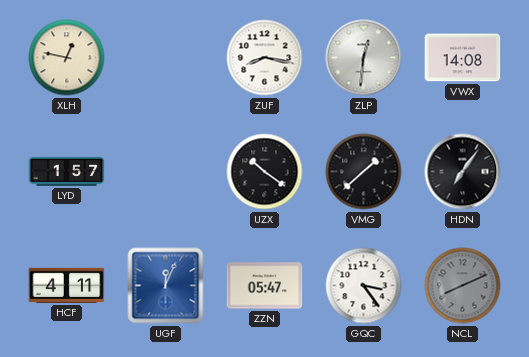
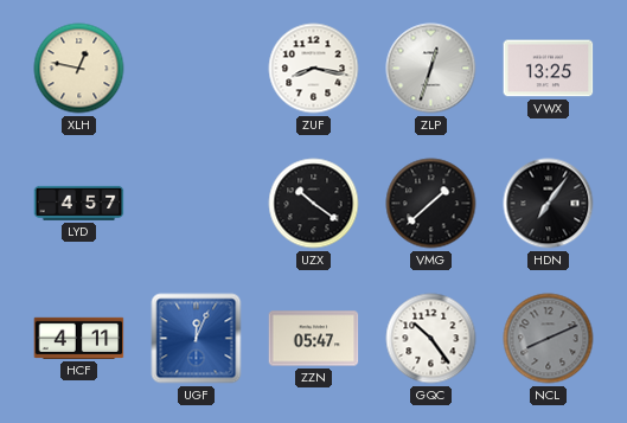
ZLP: 12:31 -> 12:33
VWX: 14:08 -> 13:25
LYD: 1:57 -> 4:57
GQC: 3:24 -> 10:24
